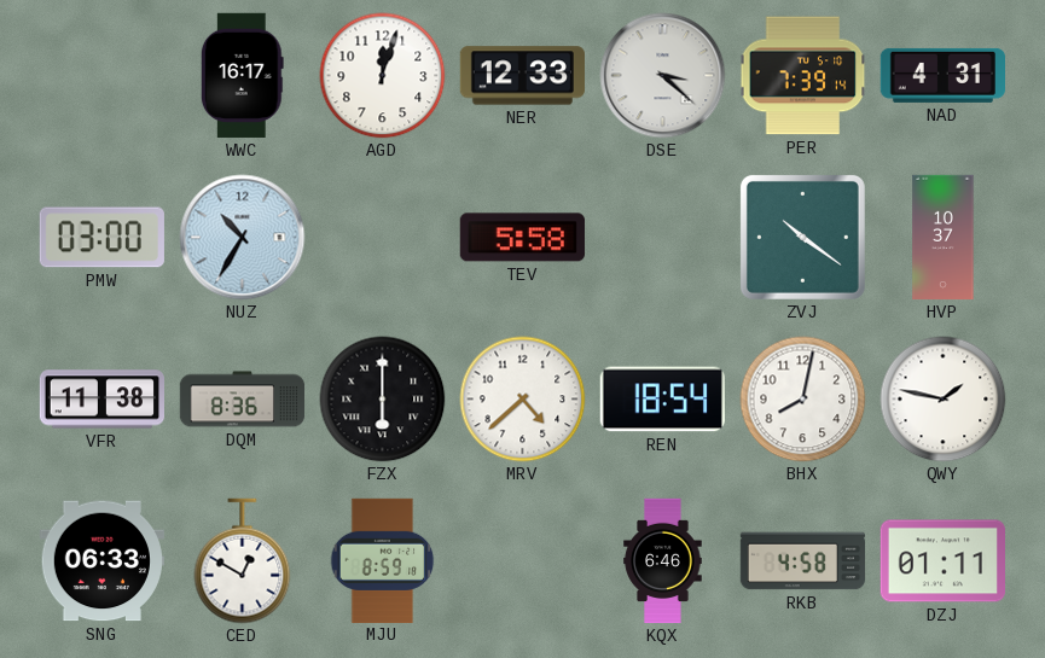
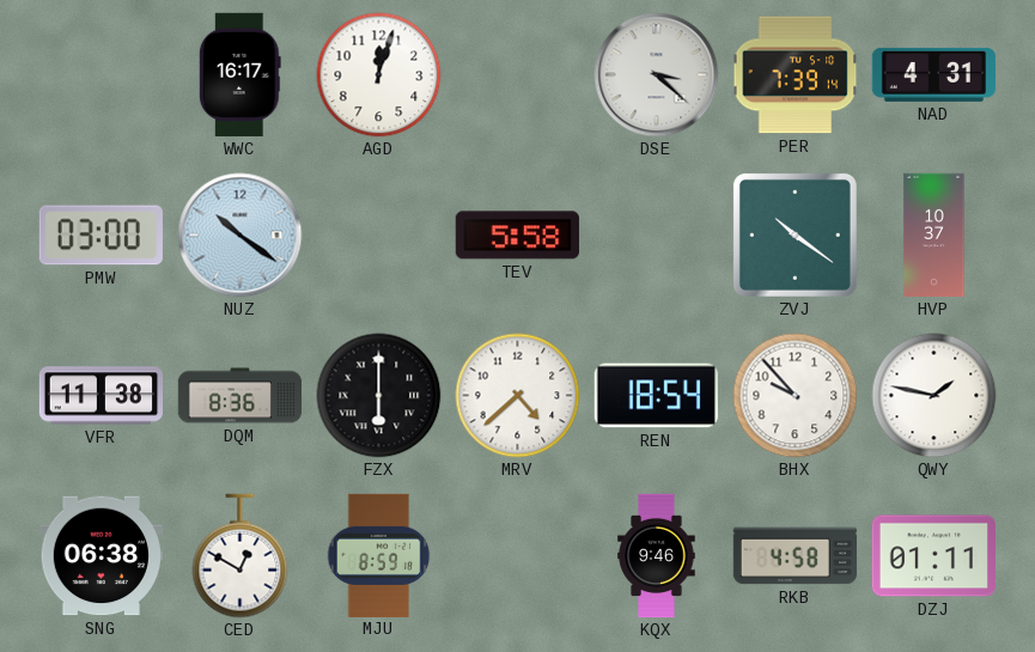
NER: 12:33 -> none
NUZ: 10:35 -> 10:21
BHX: 8:02 -> 9:53
SNG: 06:33 -> 06:38
KQX: 6:46 -> 9:46
